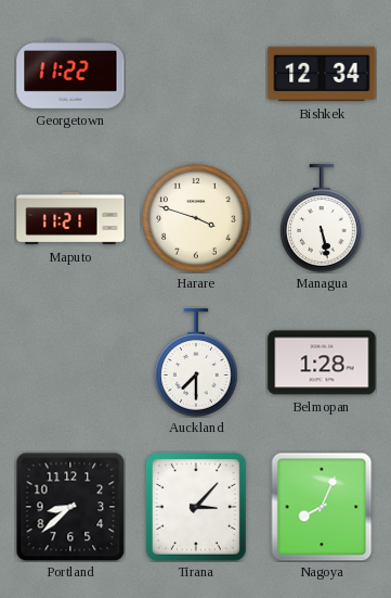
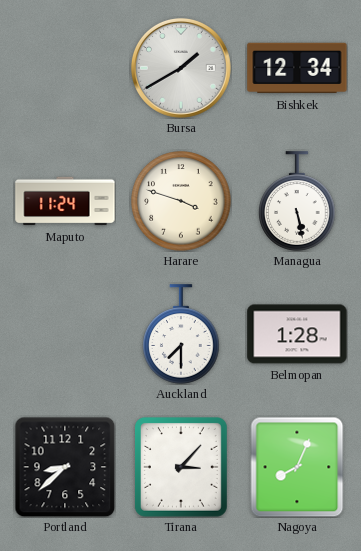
Georgetown: 11:22 -> none
Bursa: none -> 1:40
Maputo: 11:21 -> 11:24
